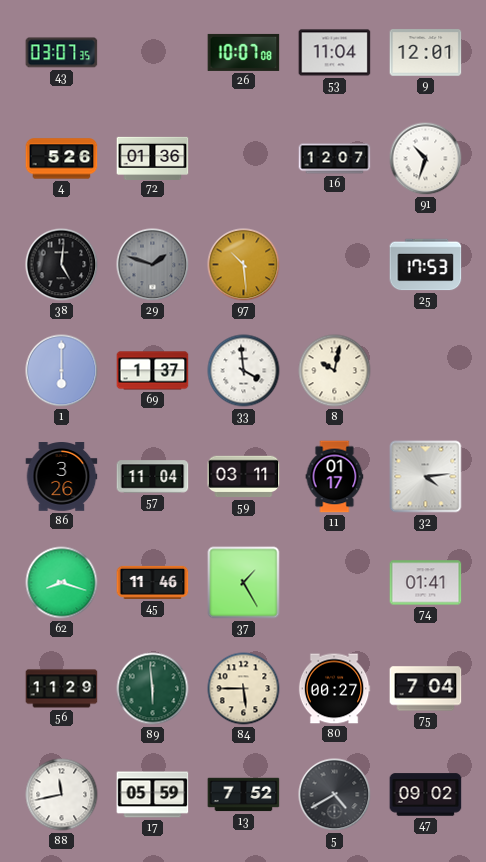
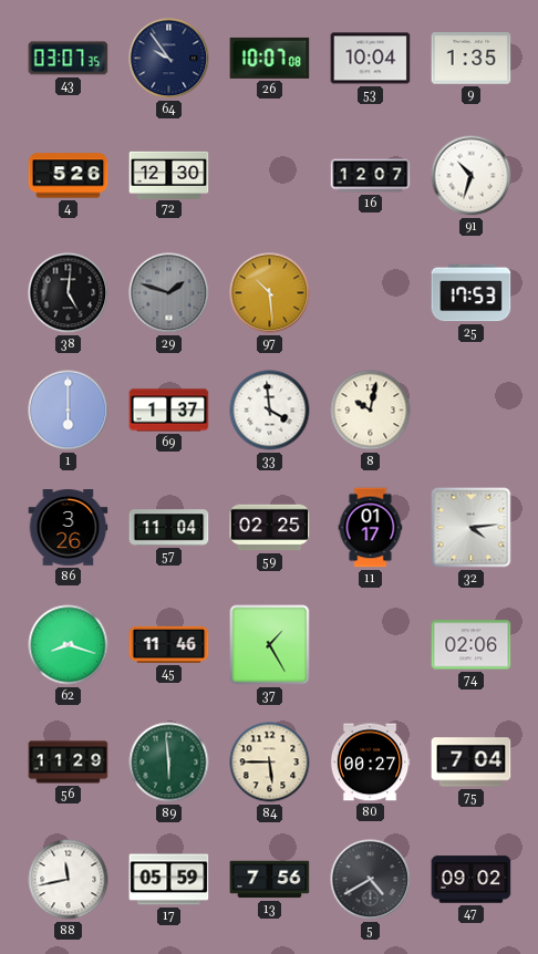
64: none -> 9:54
53: 11:04 -> 10:04
9: 12:01 -> 1:35
72: 01:36 -> 12:30
59: 03:11 -> 02:25
74: 01:41 -> 02:06
13: 7:52 -> 7:56
